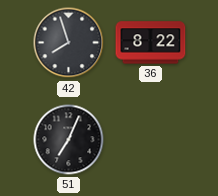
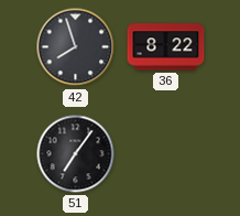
51: 7:04 -> 7:06
